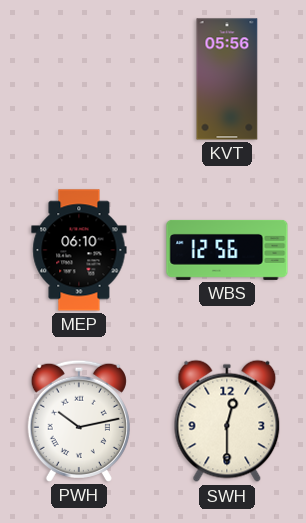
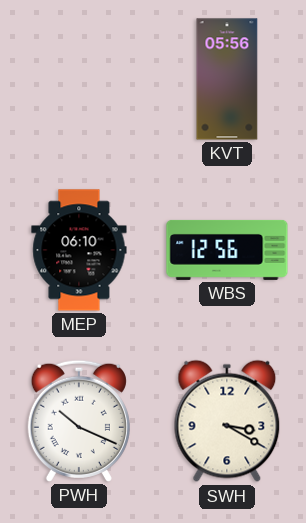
PWH: 10:13 -> 10:19
SWH: 12:30 -> 3:20
